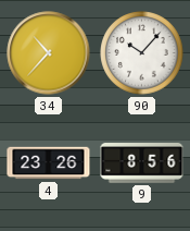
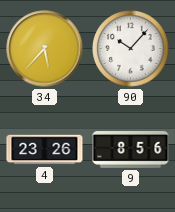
34: 10:37 -> 5:37
